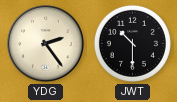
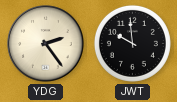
JWT: 10:30 -> 9:59
